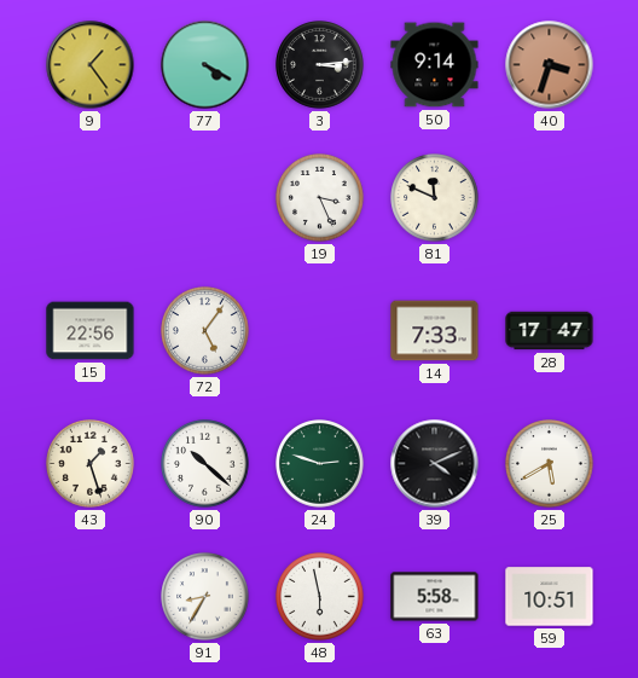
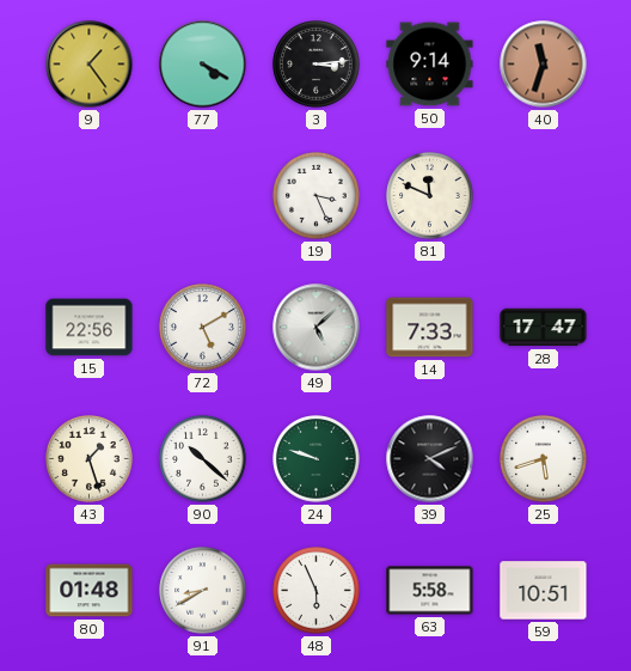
40: 3:33 -> 11:33
72: 5:06 -> 5:10
49: none -> 5:08
24: 2:48 -> 9:48
25: 5:40 -> 5:42
80: none -> 01:48
91: 8:35 -> 8:40
48: 5:58 -> 5:56
